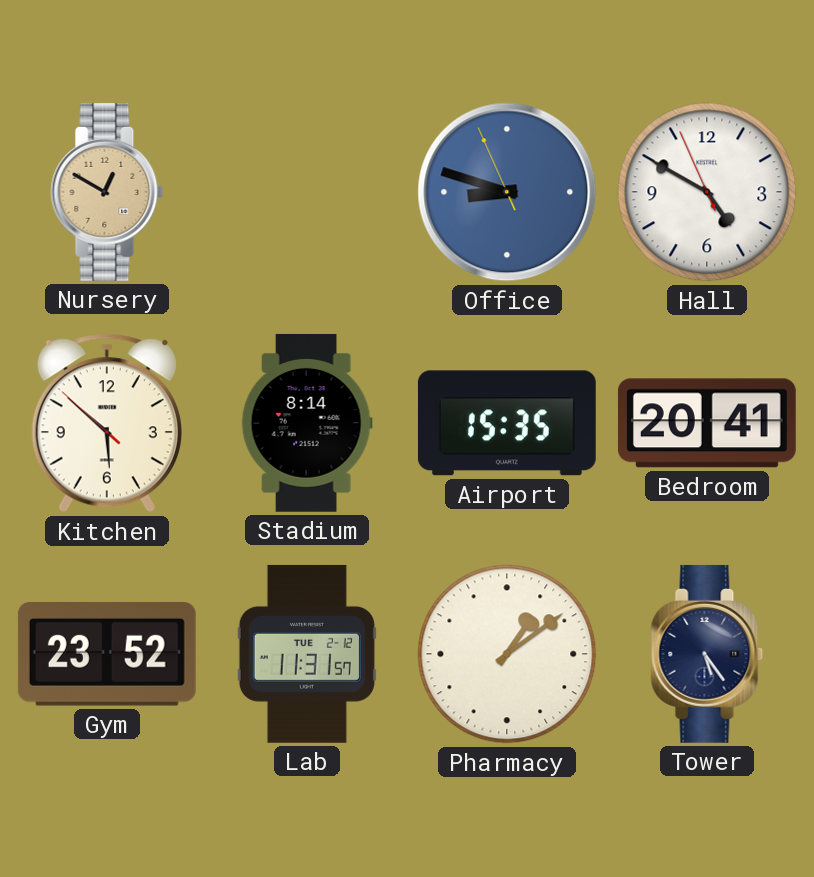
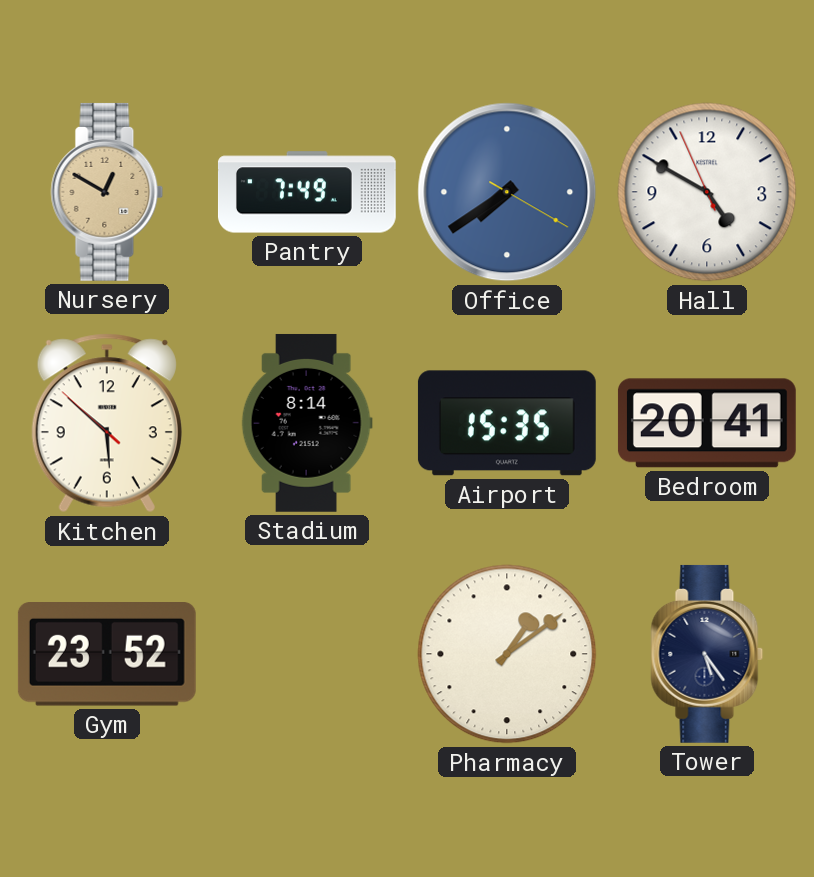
Pantry: none -> 7:49
Office: 8:47 -> 7:39
Lab: 11:31 -> none
